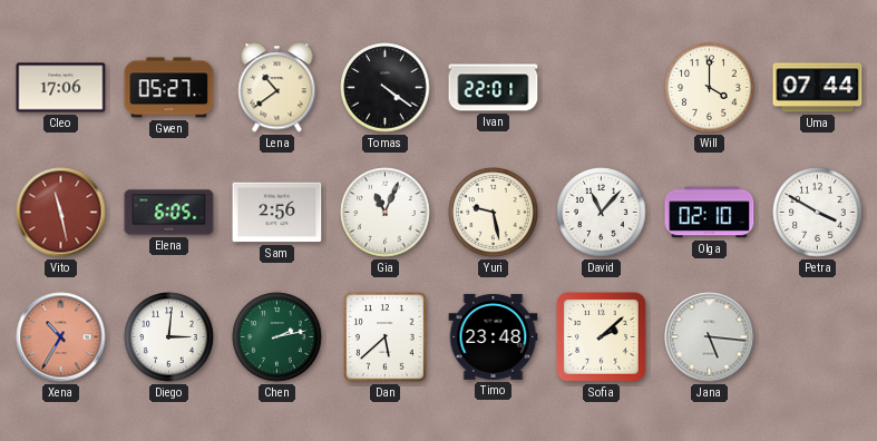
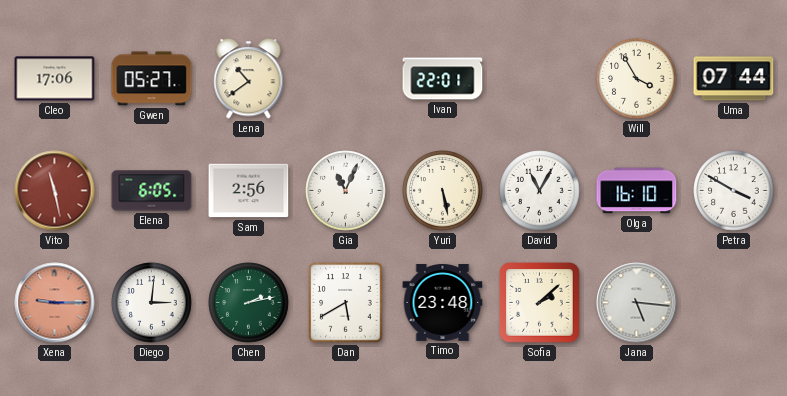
Tomas: 4:21 -> none
Will: 4:00 -> 3:55
Yuri: 9:28 -> 5:28
David: 11:07 -> 11:05
Olga: 02:10 -> 16:10
Xena: 10:35 -> 9:15
Dan: 5:38 -> 5:40
